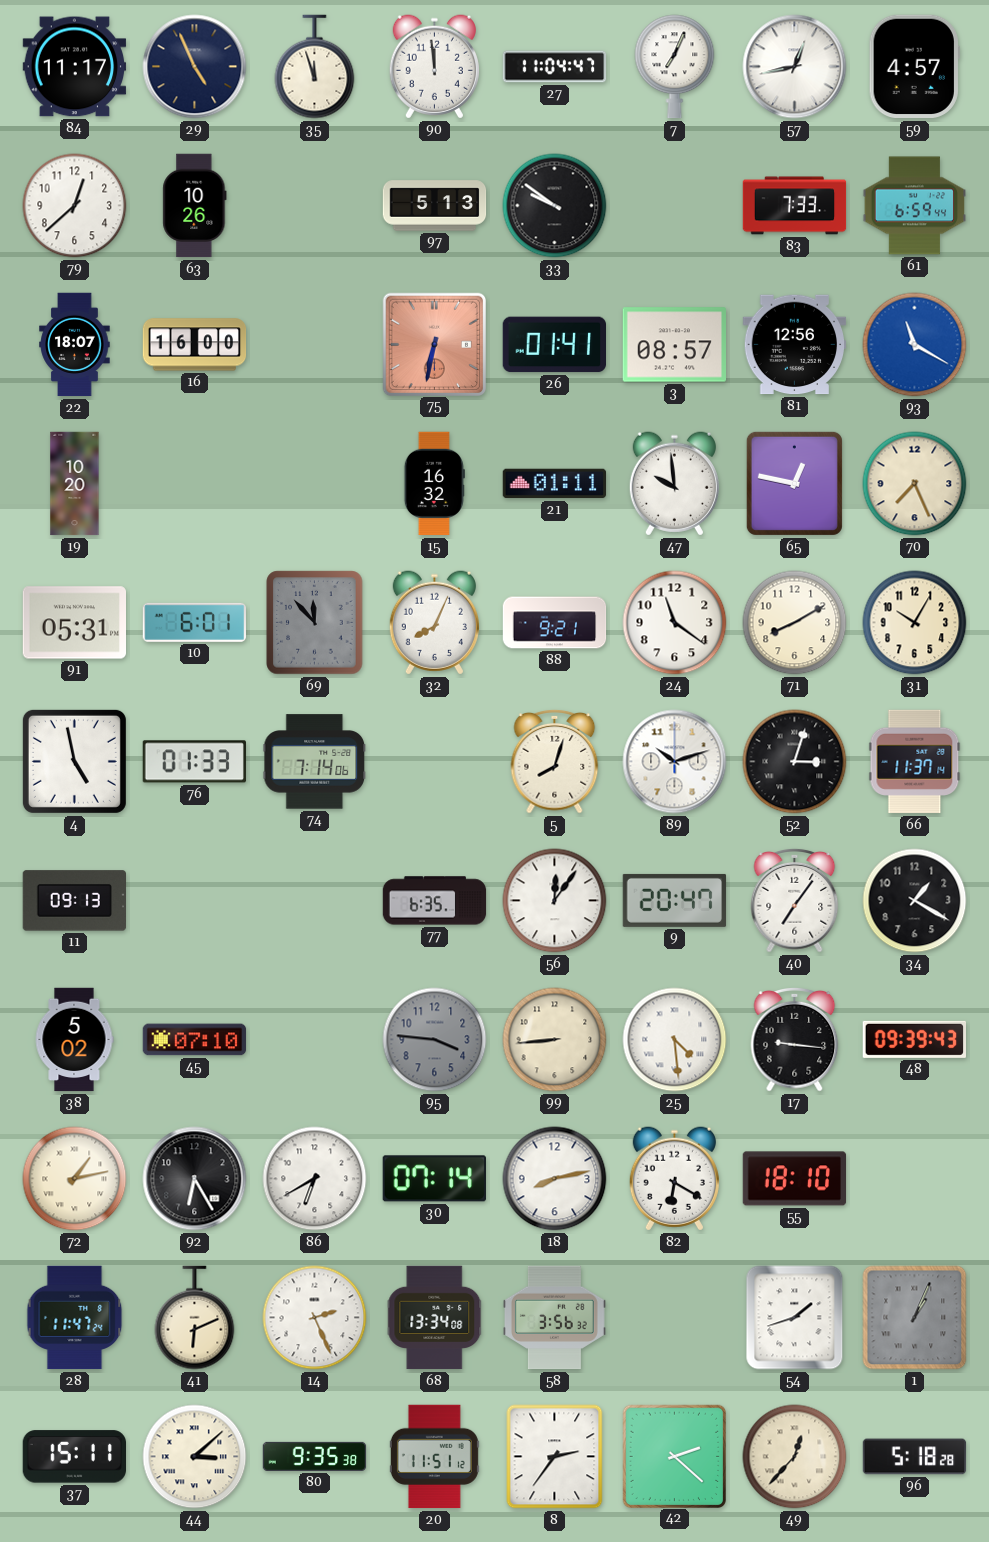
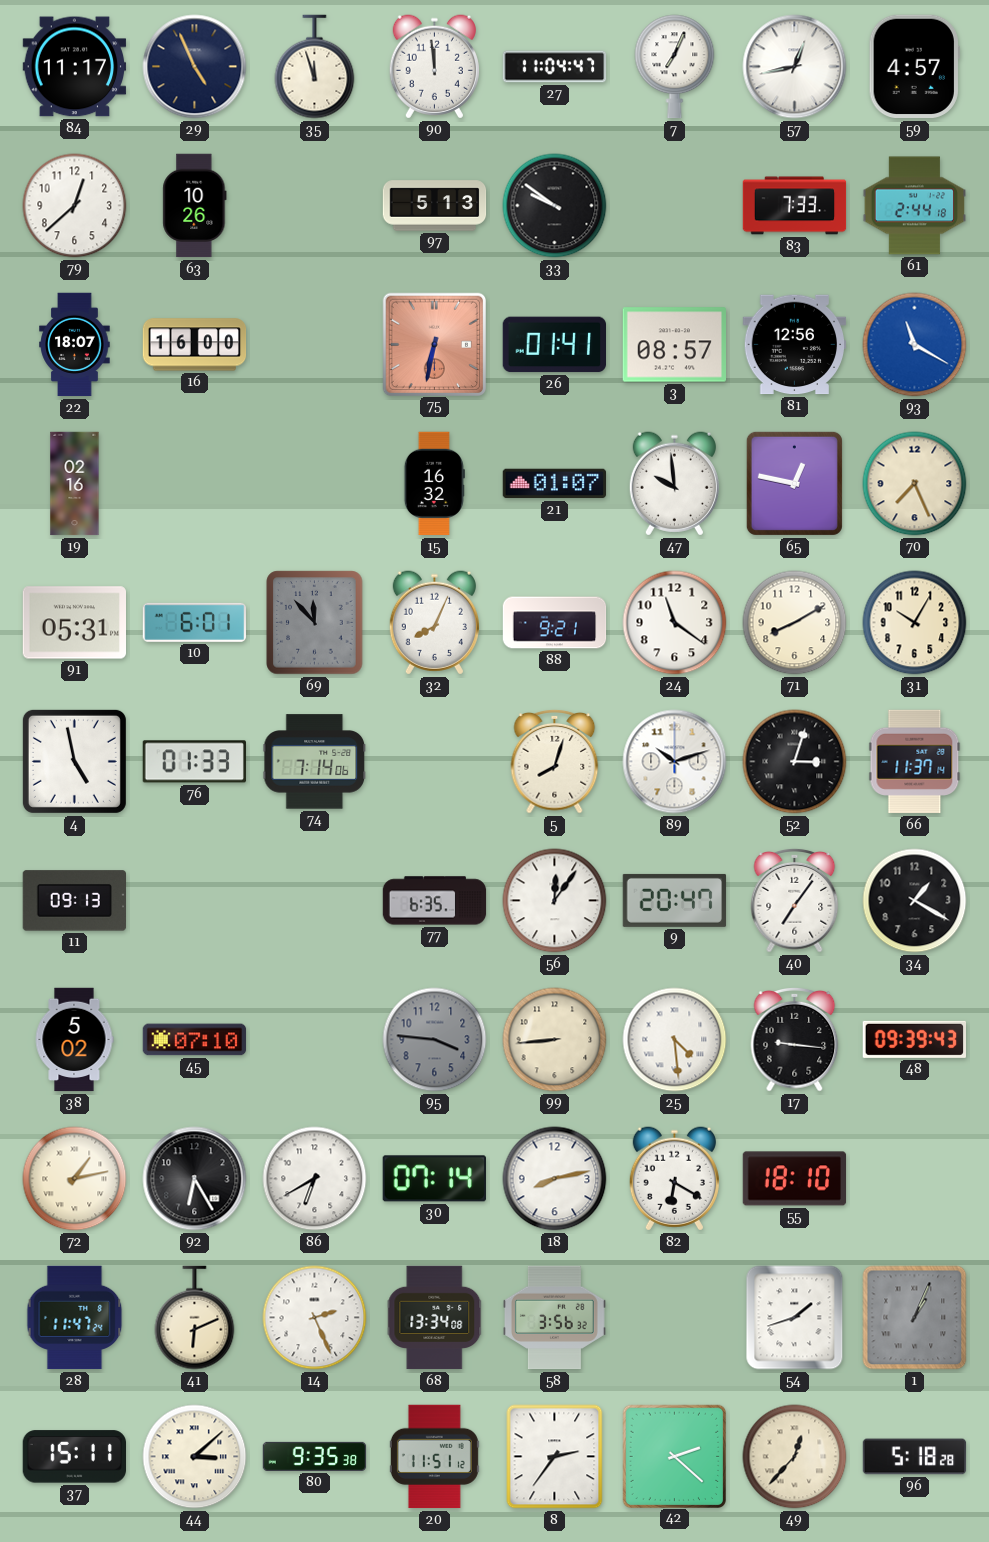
61: 6:59 -> 2:44
19: 10:20 -> 02:16
21: 01:11 -> 01:07
